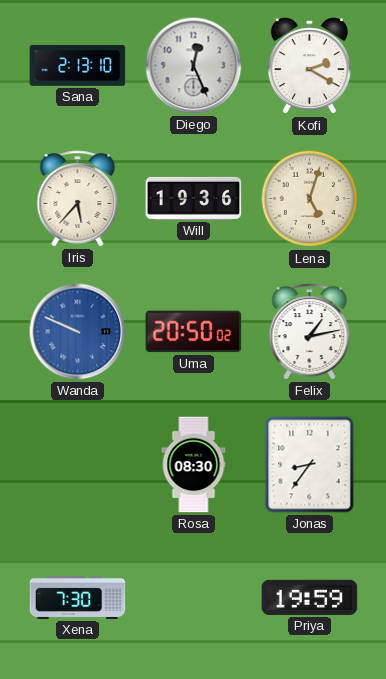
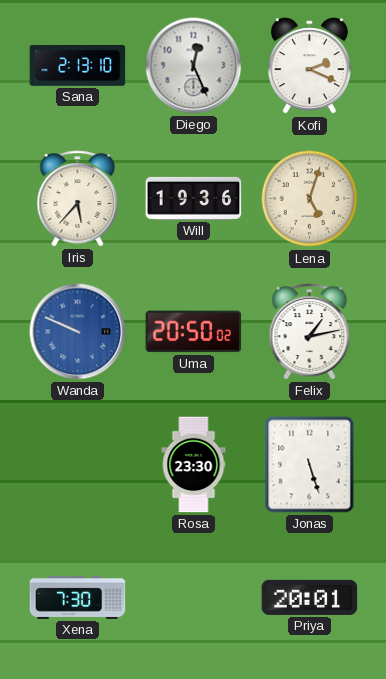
Kofi: 2:20 -> 2:19
Rosa: 08:30 -> 23:30
Jonas: 8:36 -> 5:27
Priya: 19:59 -> 20:01
